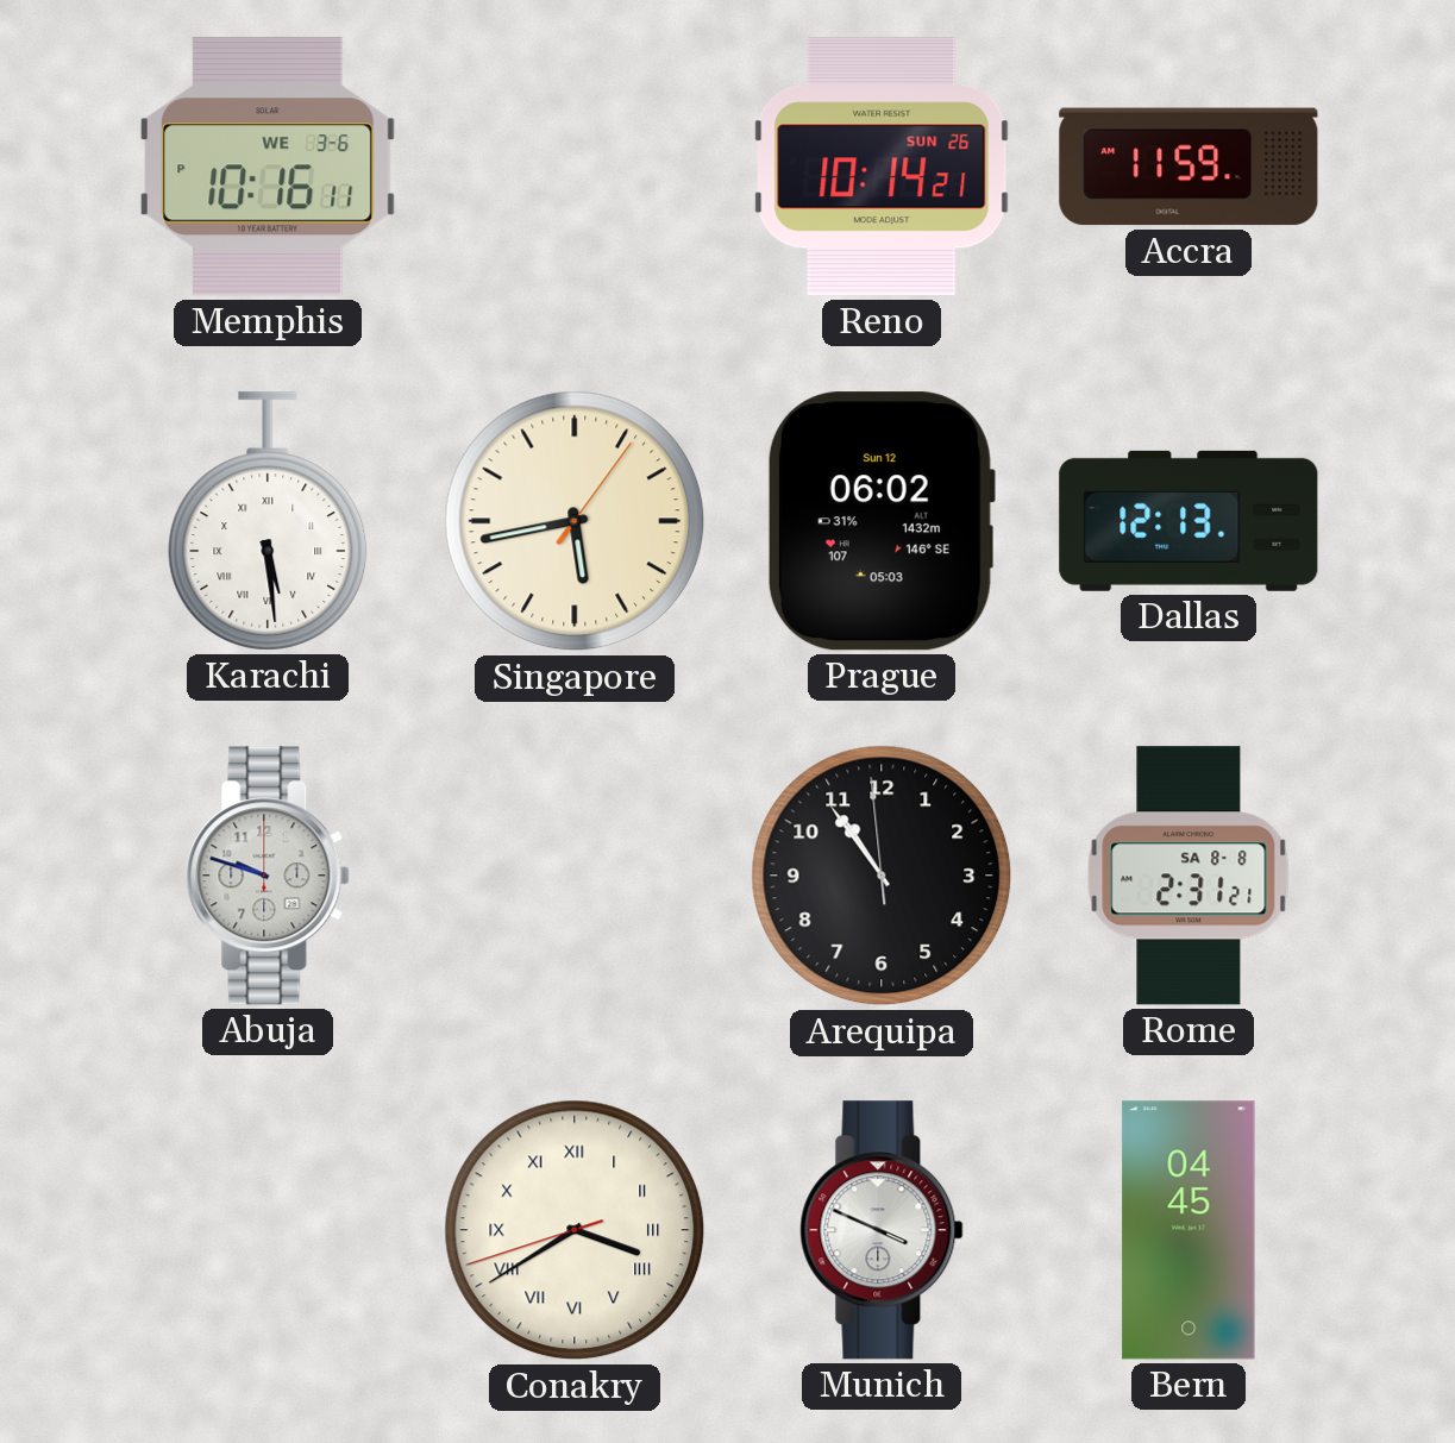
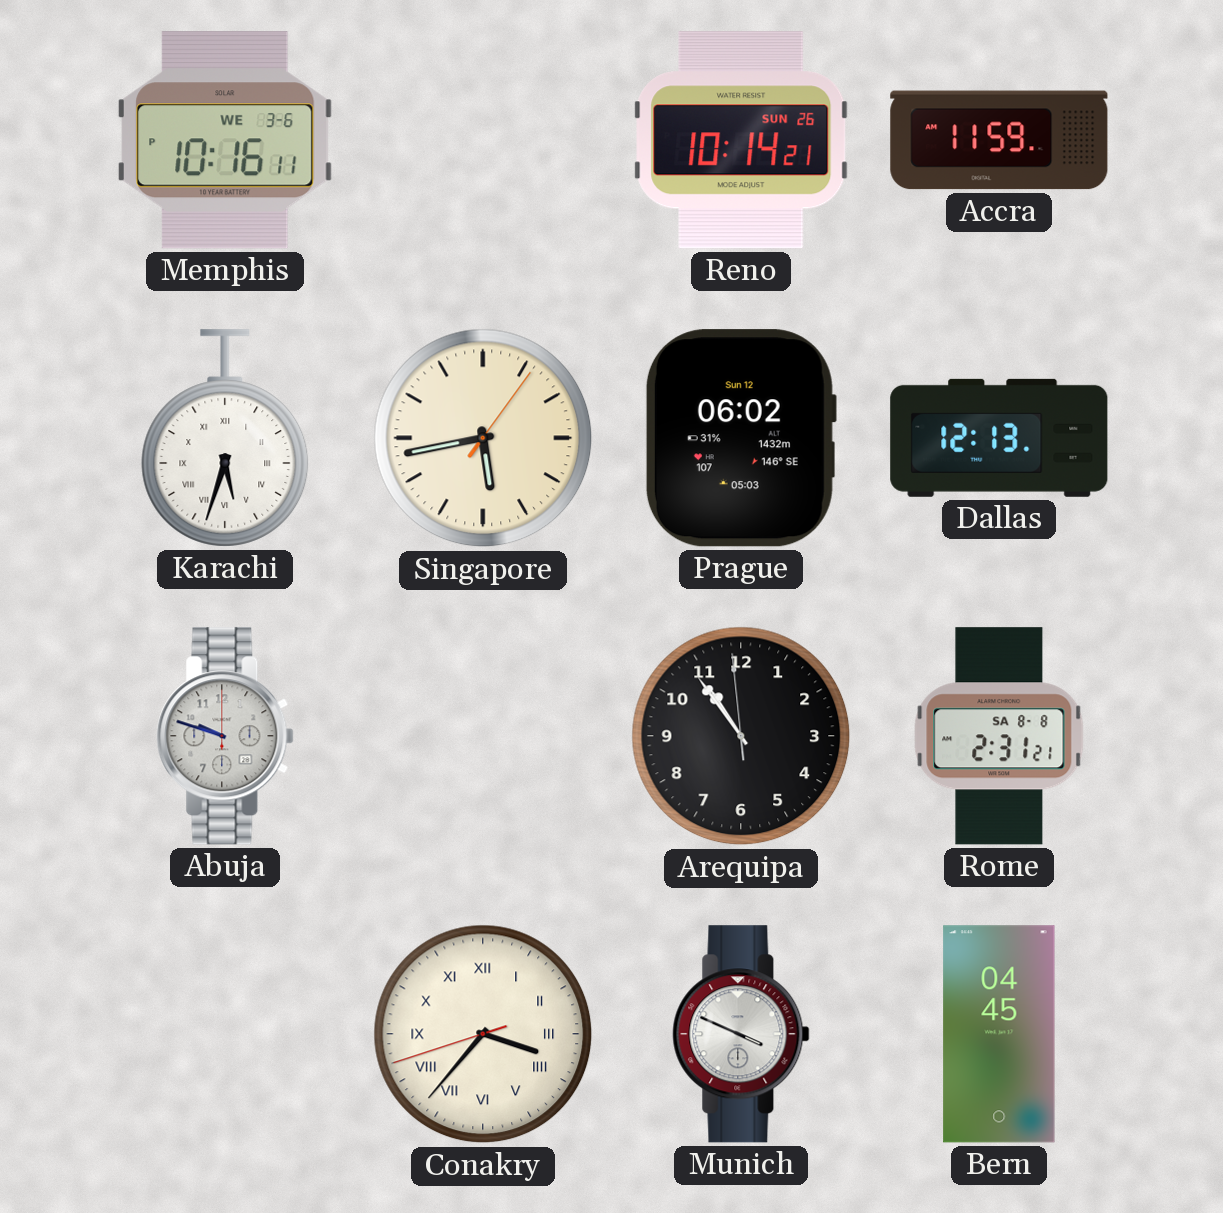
Karachi: 5:29 -> 5:33
Conakry: 3:39 -> 3:36
